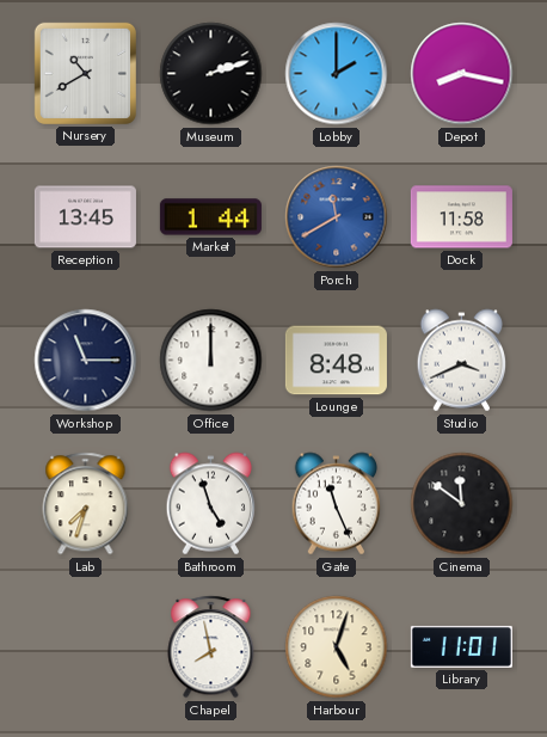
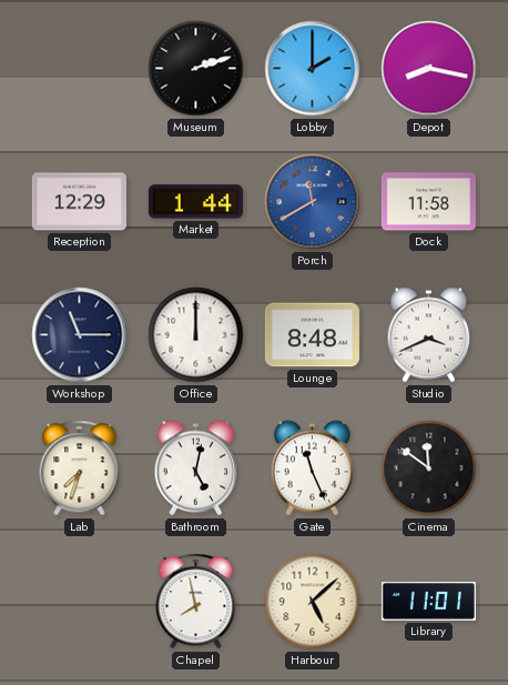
Nursery: 10:40 -> none
Reception: 13:45 -> 12:29
Bathroom: 4:57 -> 5:02
Harbour: 5:03 -> 5:08
